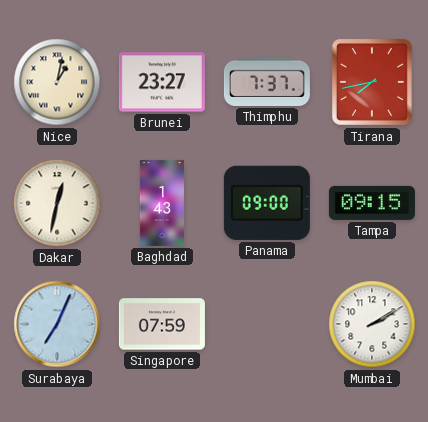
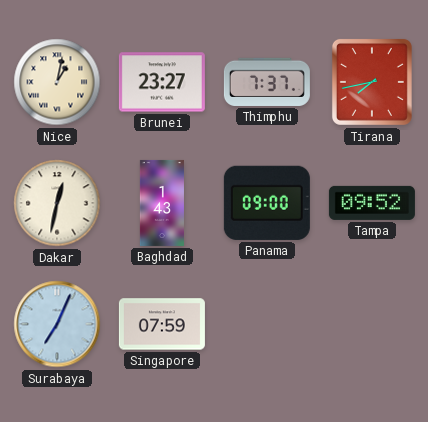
Tampa: 09:15 -> 09:52
Mumbai: 2:10 -> none
